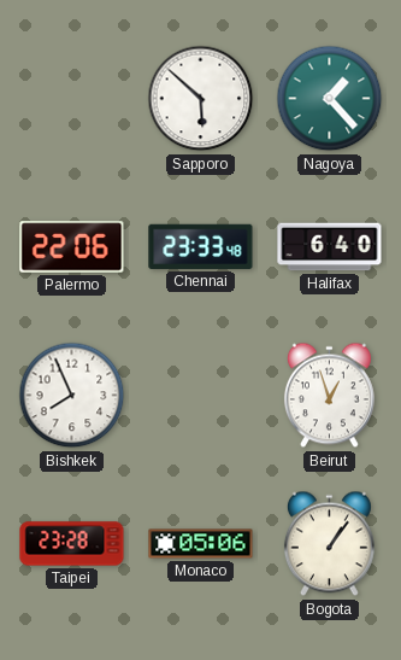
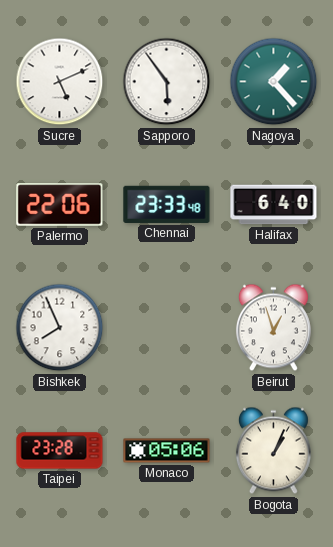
Sucre: none -> 5:11
Sapporo: 5:52 -> 5:54
Bogota: 1:06 -> 1:04
